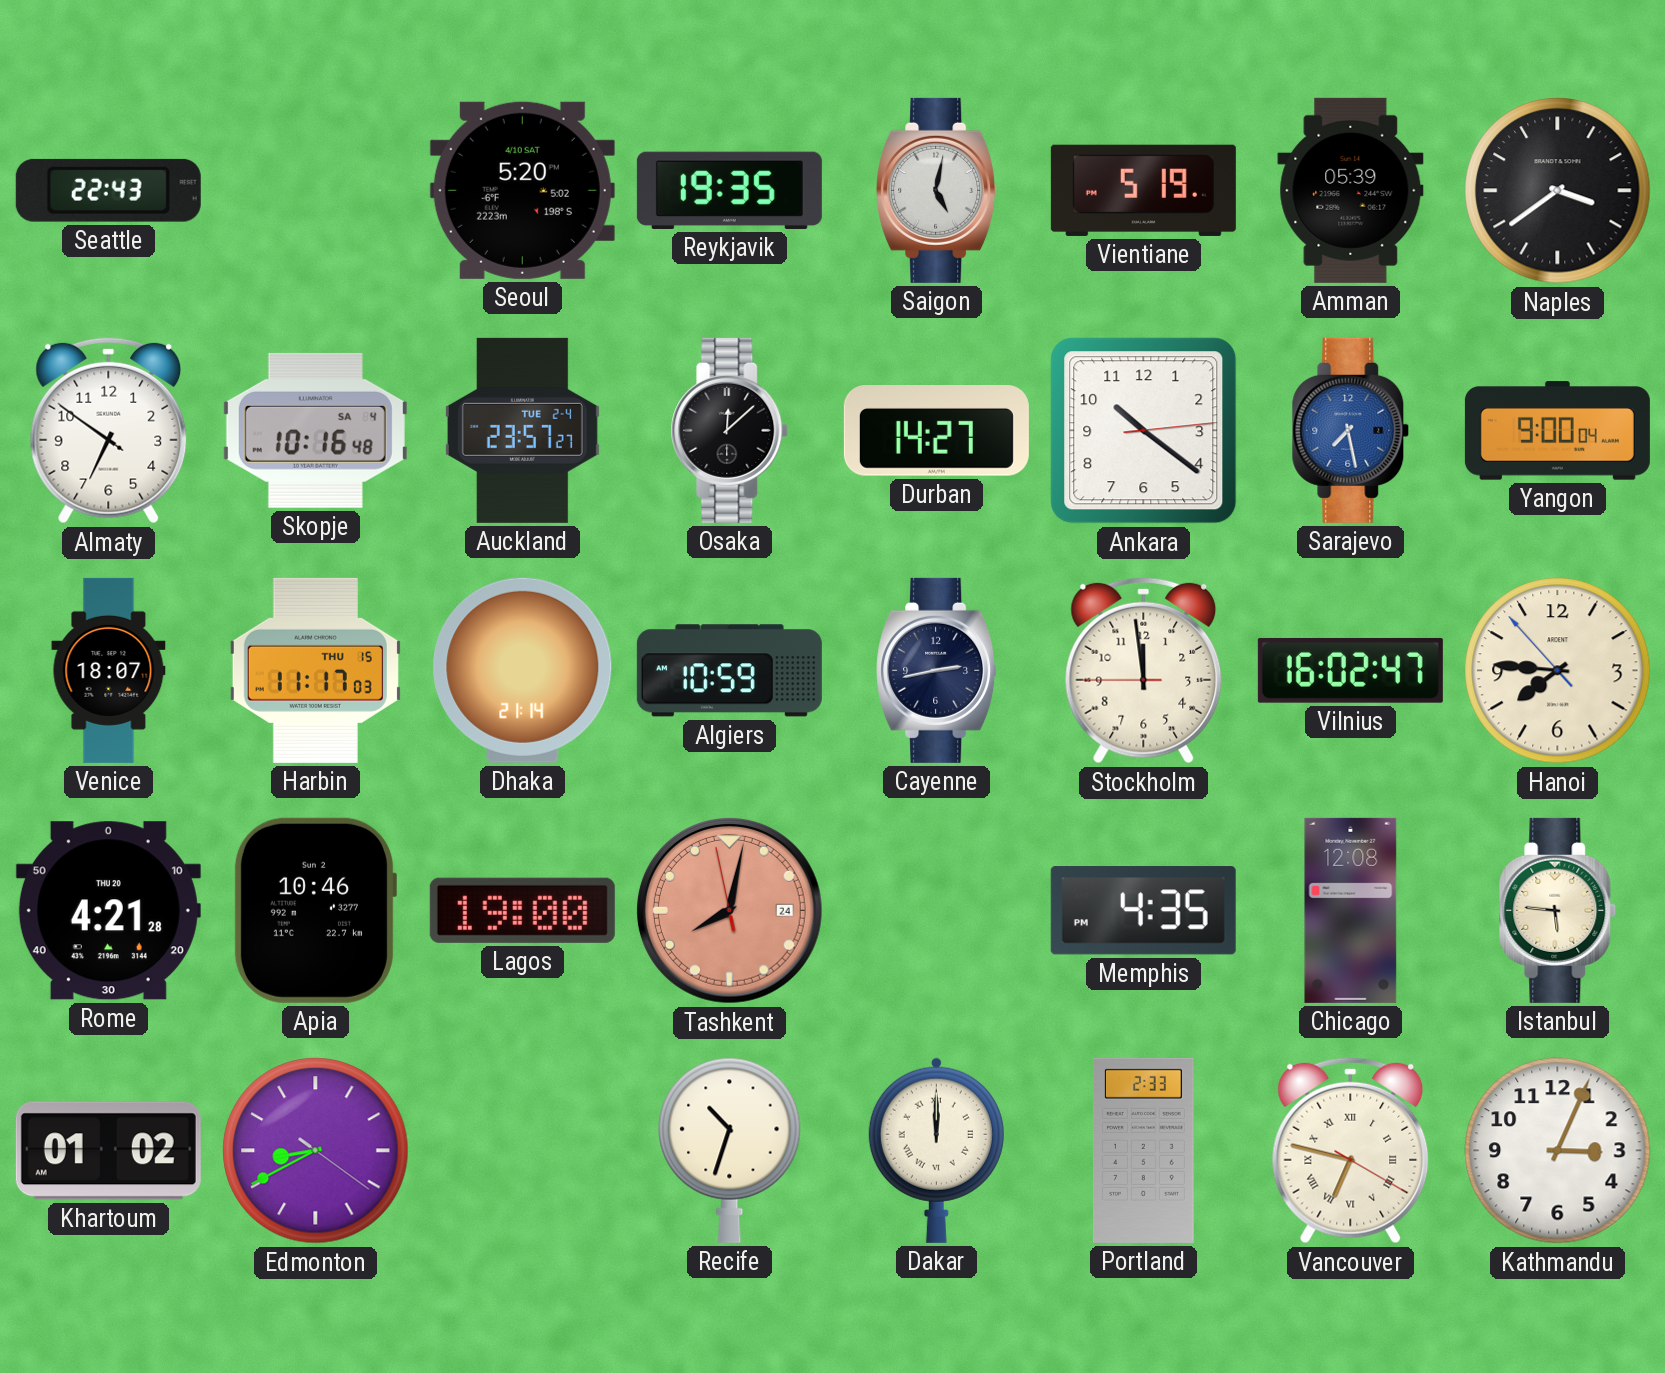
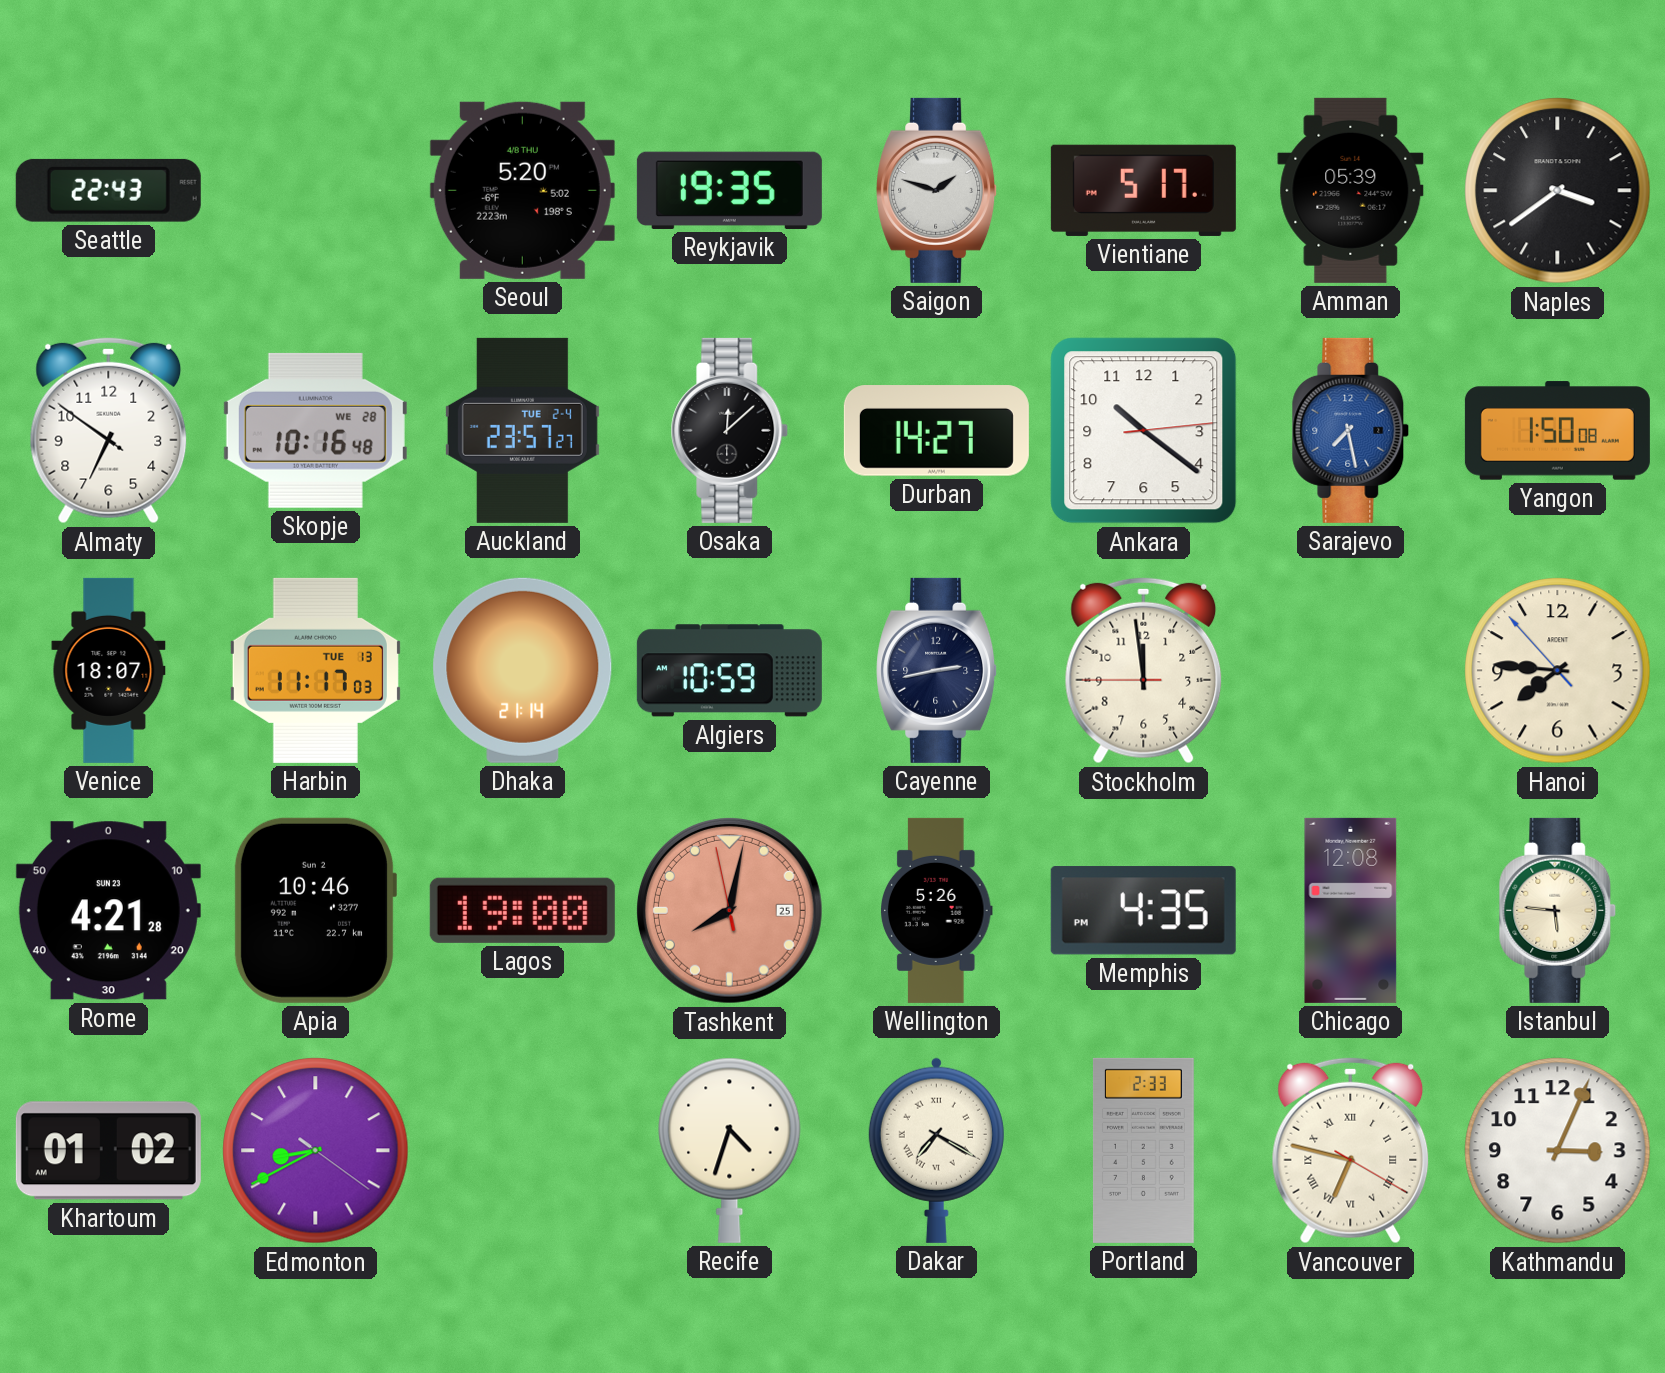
Seoul date: 4/10 SAT -> 4/8 THU
Saigon: 5:02 -> 1:48
Vientiane: 5:19 -> 5:17
Skopje date: SA 4 -> WE 28
Yangon: 9:00 -> 1:50
Harbin date: THU 15 -> TUE 13
Vilnius: 16:02 -> none
Rome date: THU 20 -> SUN 23
Tashkent date: 24 -> 25
Wellington: none -> 5:26
Recife: 10:33 -> 4:33
Dakar: 12:00 -> 7:20
